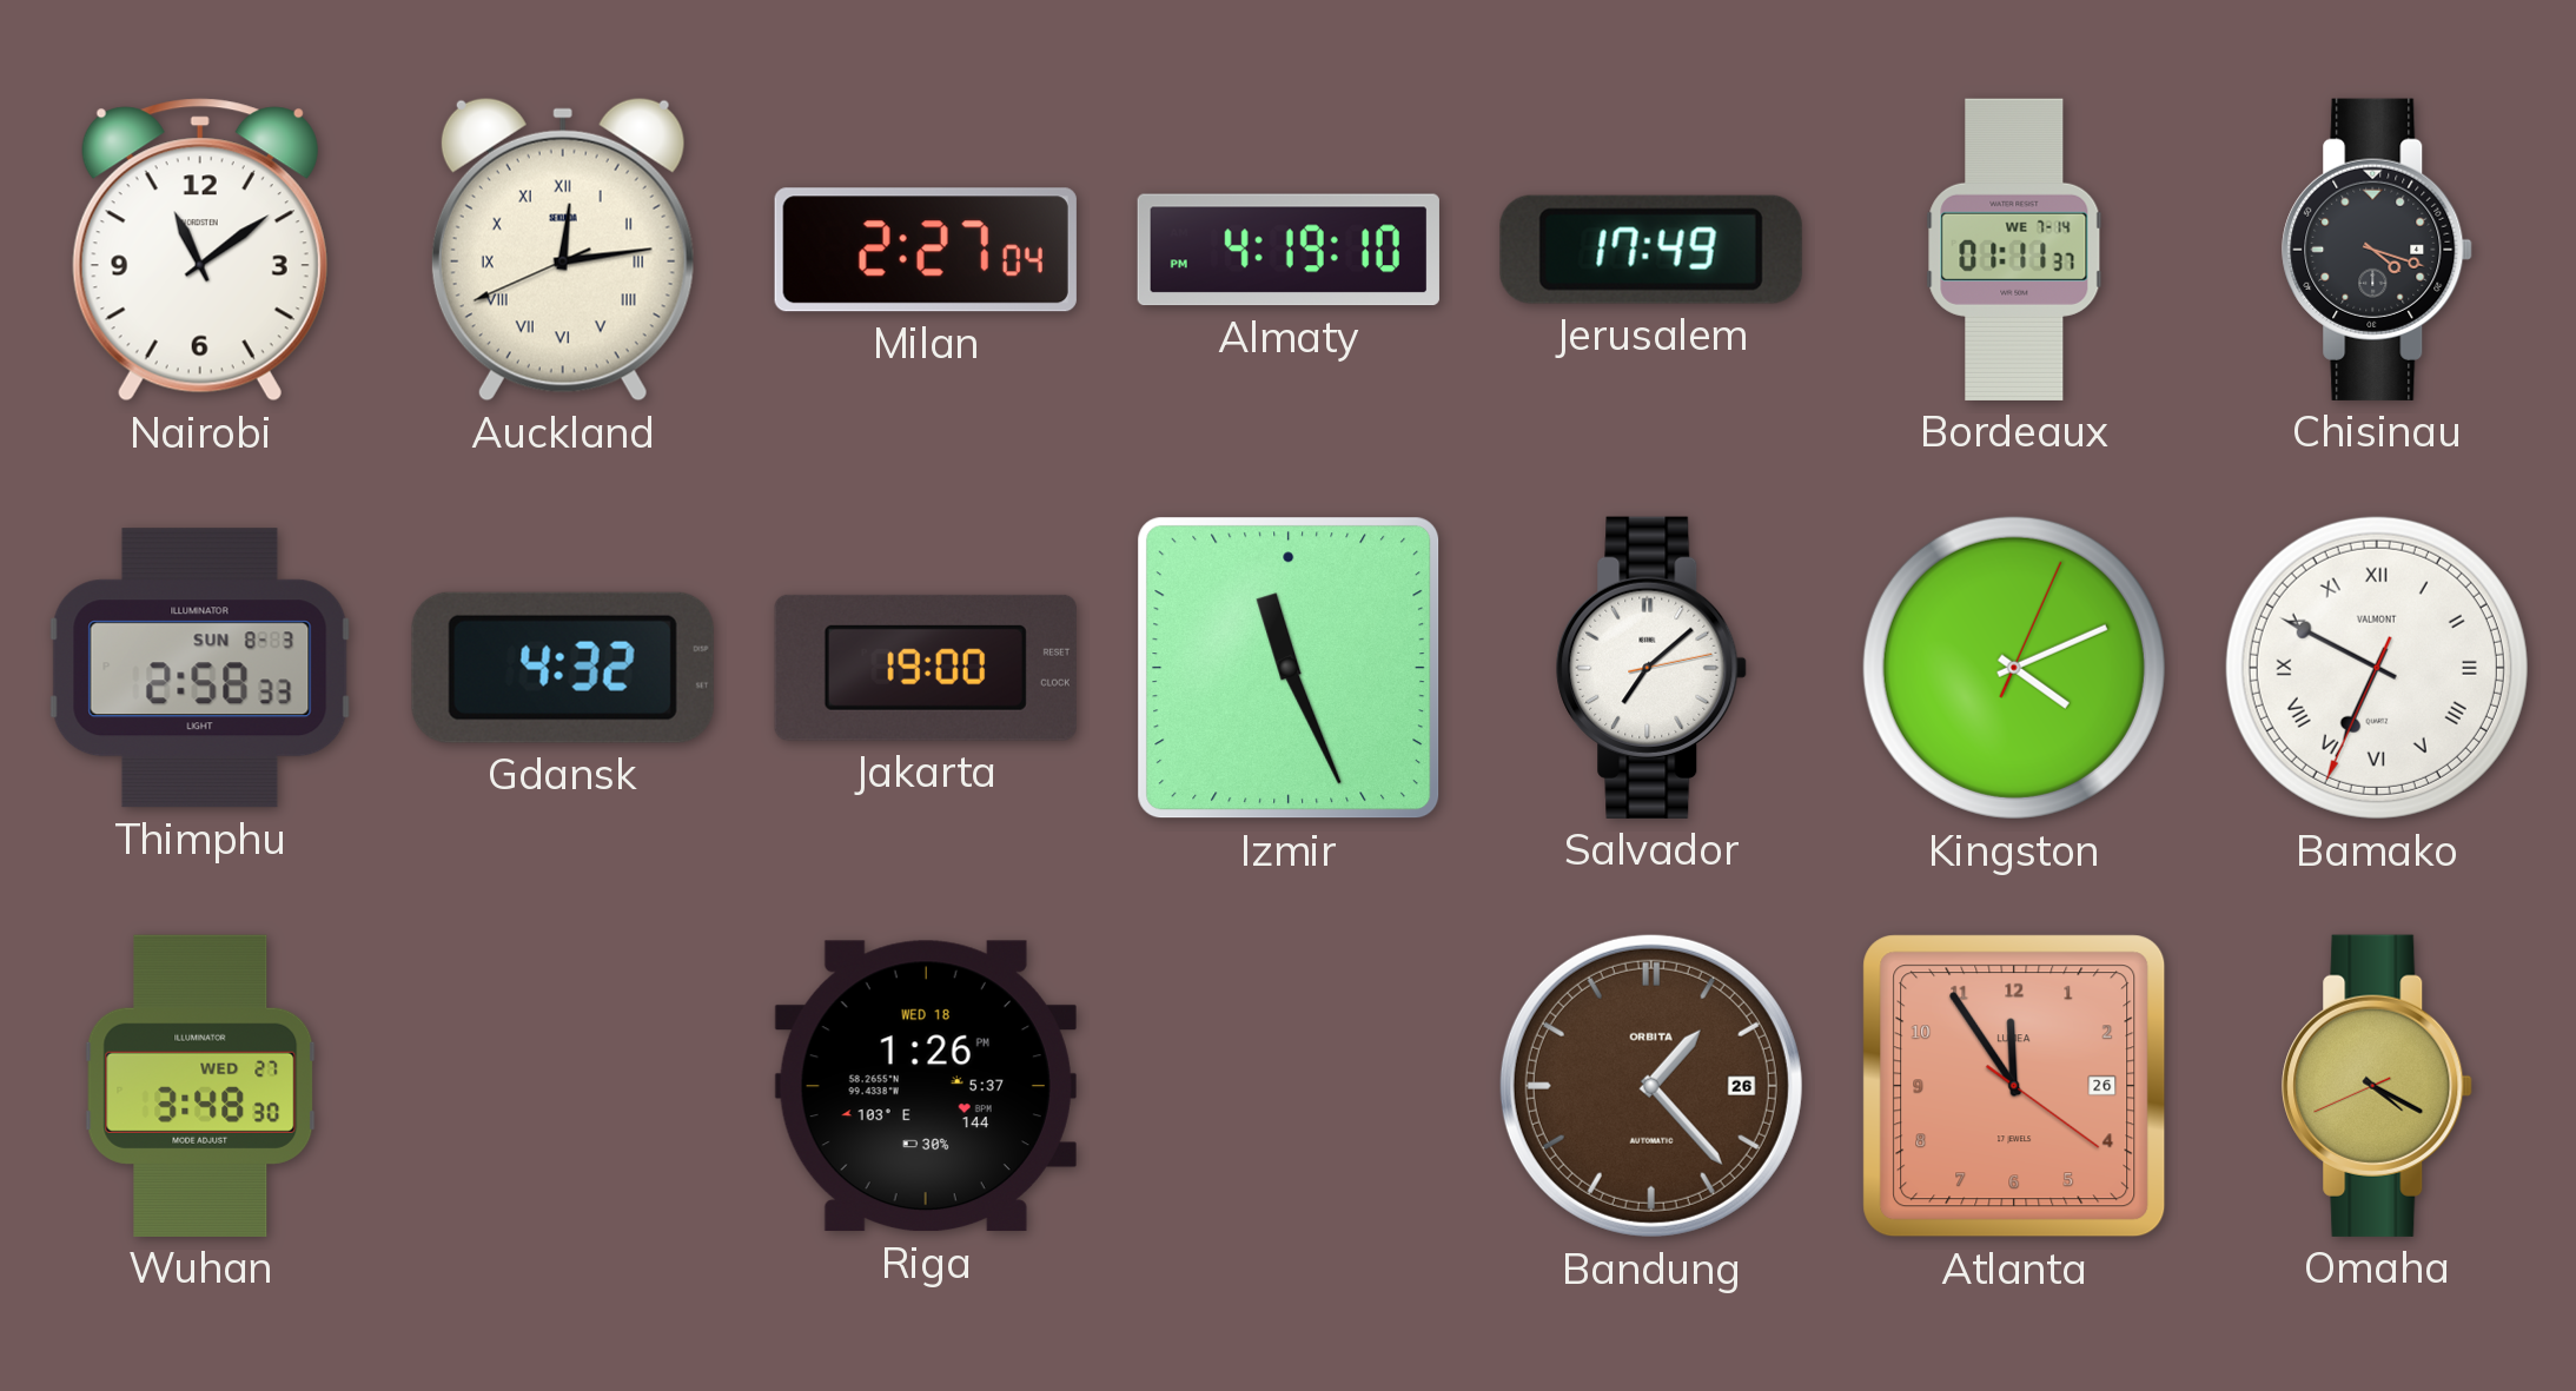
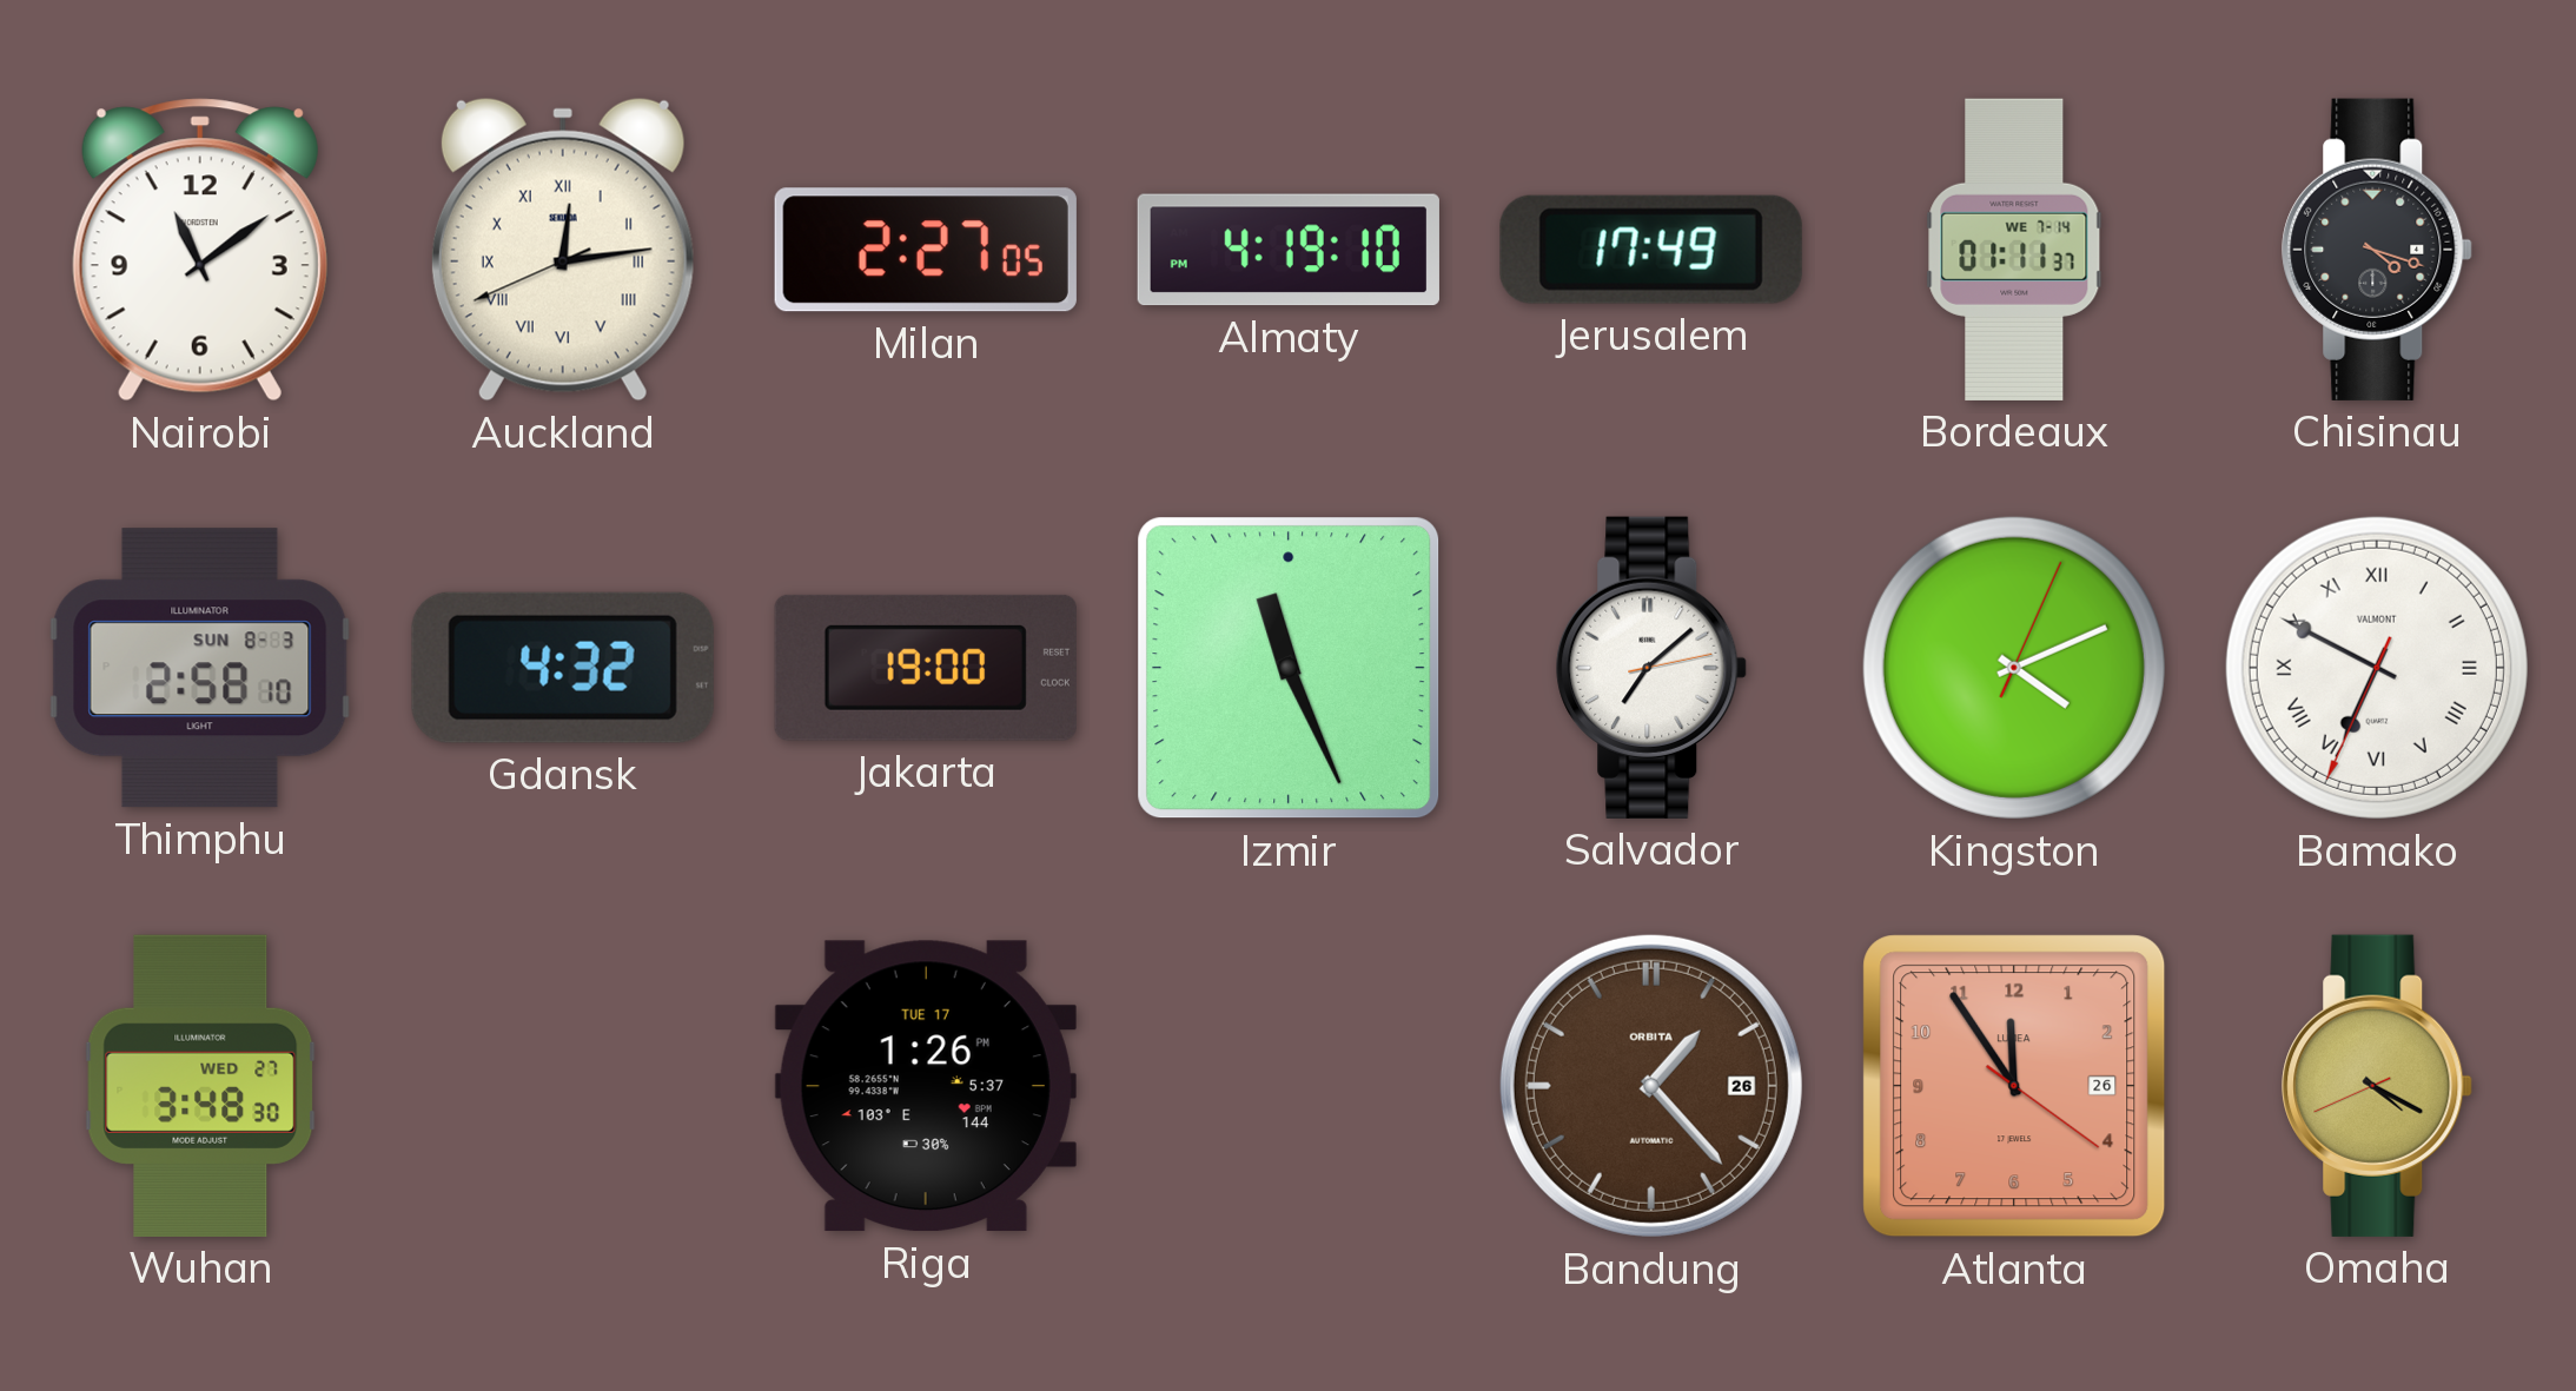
Milan: 2:27:04 -> 2:27:05
Thimphu: 2:58:33 -> 2:58:10
Riga date: WED 18 -> TUE 17
